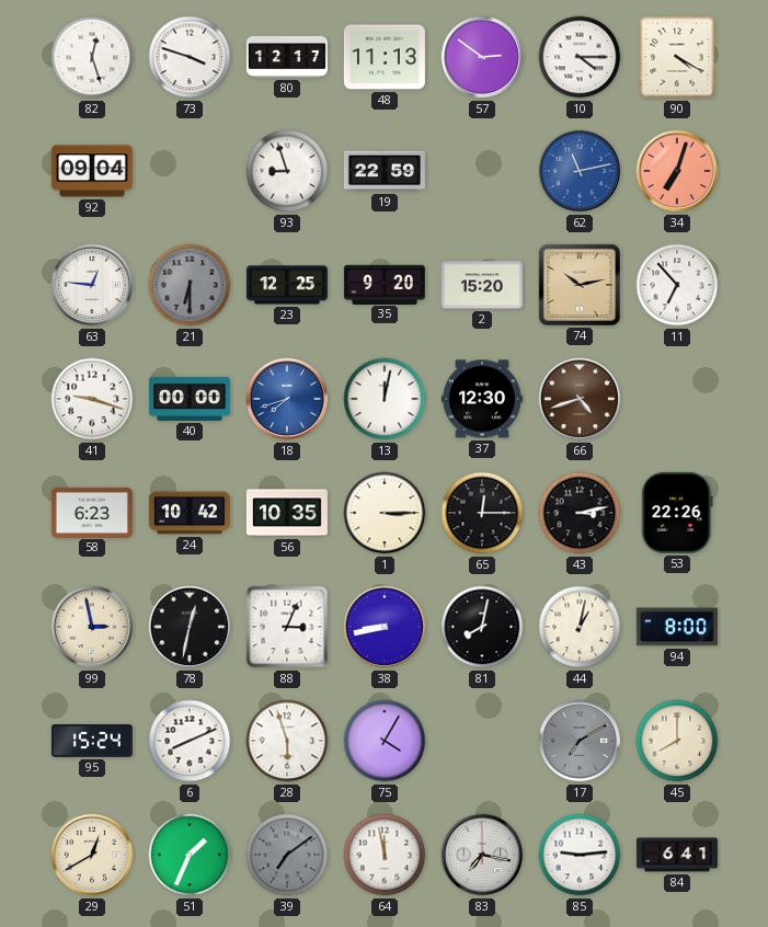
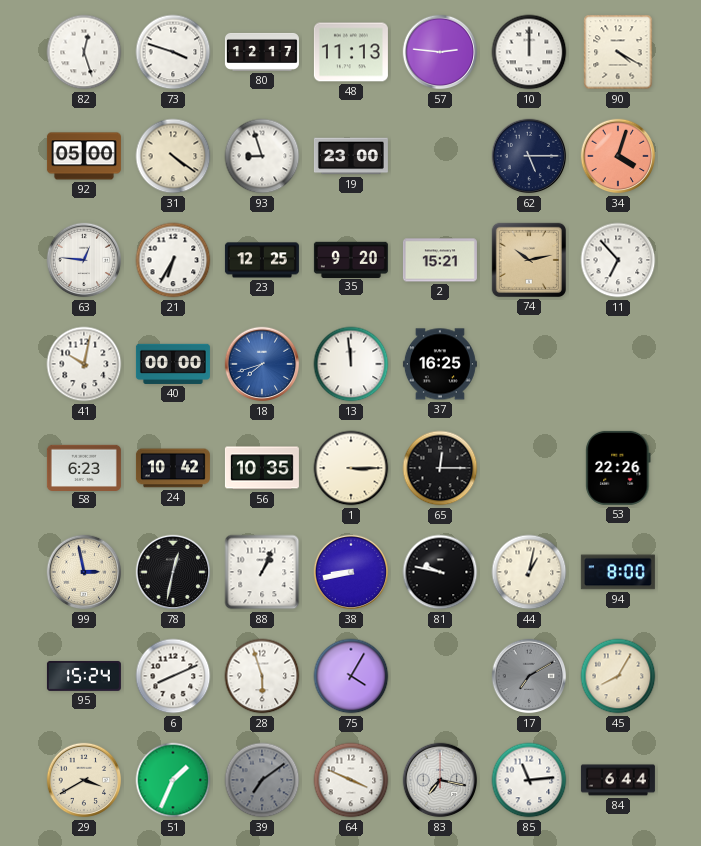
57: 2:51 -> 2:46
10: 4:15 -> 12:00
92: 09:04 -> 05:00
31: none -> 4:21
19: 22:59 -> 23:00
62: 11:13 -> 5:15
62 dial: blue -> navy
34: 7:03 -> 4:03
21: 6:30 -> 6:35
21 dial: grey -> white
2: 15:20 -> 15:21
41: 9:18 -> 10:02
13: 12:02 -> 11:59
37: 12:30 -> 16:25
66: 4:42 -> none
43: 3:13 -> none
88: 3:04 -> 1:04
81: 8:02 -> 9:47
45: 8:00 -> 8:05
29: 12:40 -> 3:40
64: 11:58 -> 3:49
85: 9:14 -> 11:14
84: 6:41 -> 6:44
